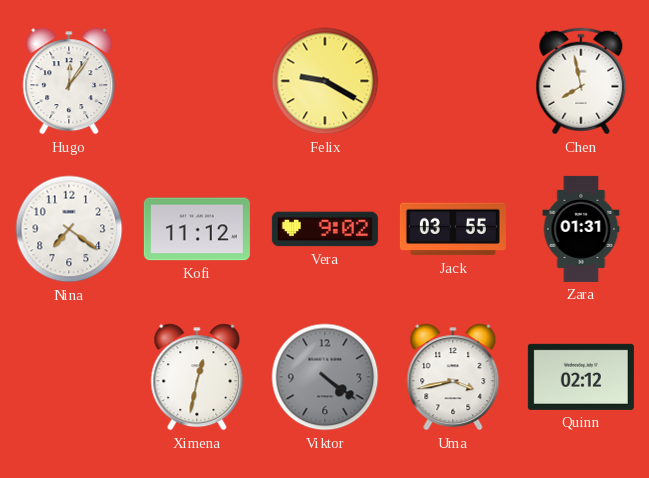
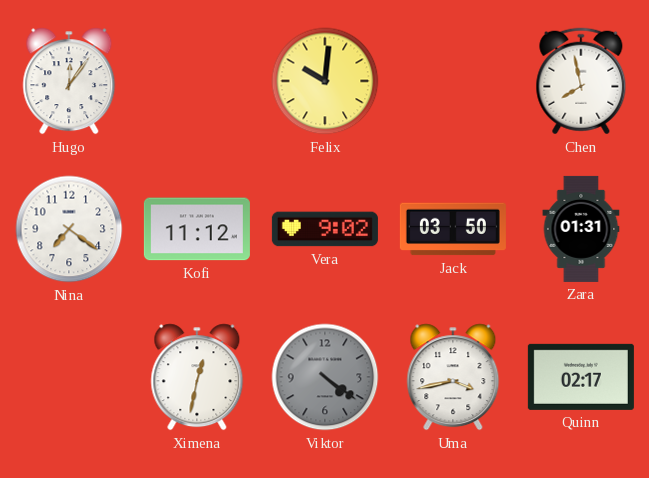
Felix: 9:20 -> 10:01
Jack: 03:55 -> 03:50
Quinn: 02:12 -> 02:17
